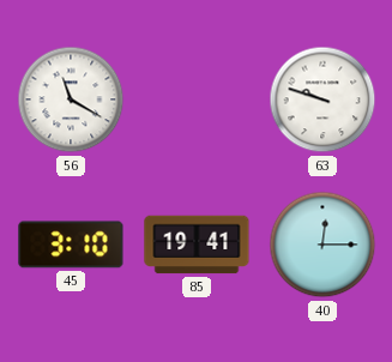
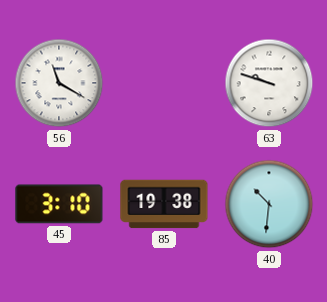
85: 19:41 -> 19:38
40: 12:15 -> 10:31
